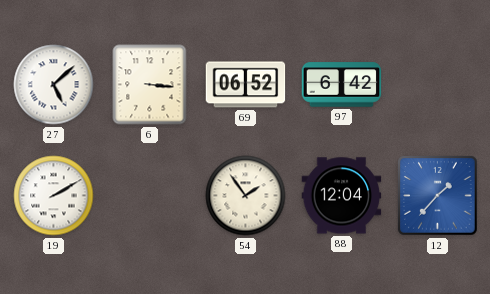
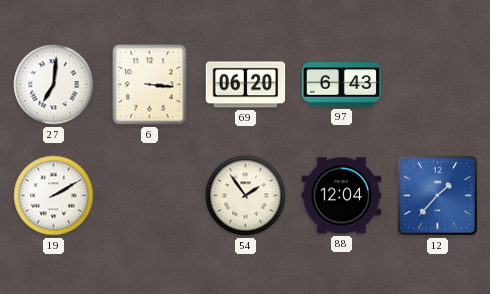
27: 5:08 -> 7:01
69: 06:52 -> 06:20
97: 6:42 -> 6:43
